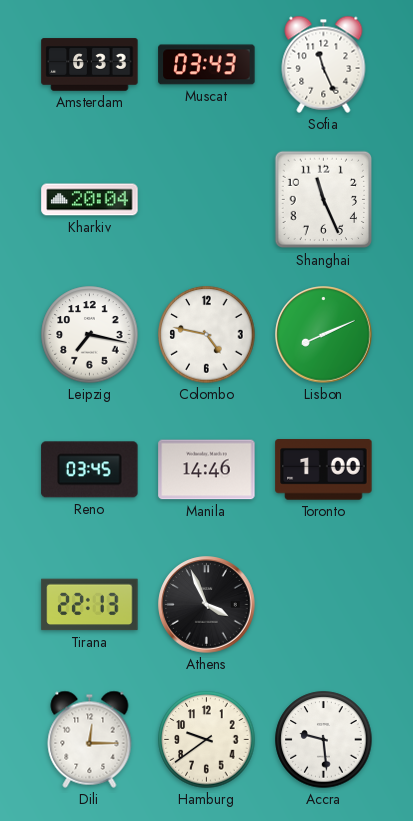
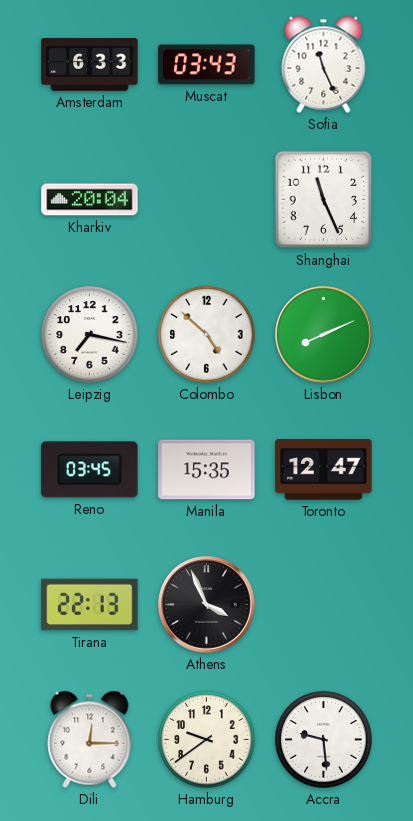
Colombo: 4:47 -> 4:52
Manila: 14:46 -> 15:35
Toronto: 1:00 -> 12:47
